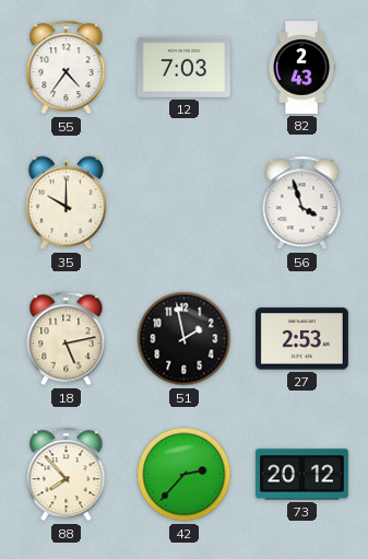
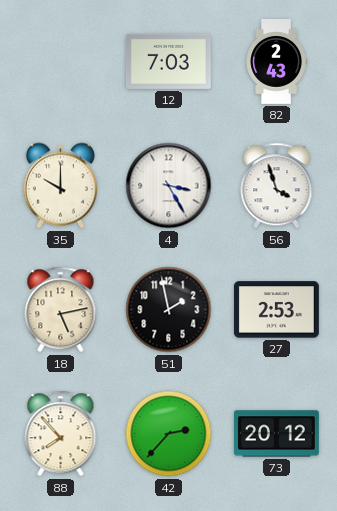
55: 4:36 -> none
4: none -> 3:25
